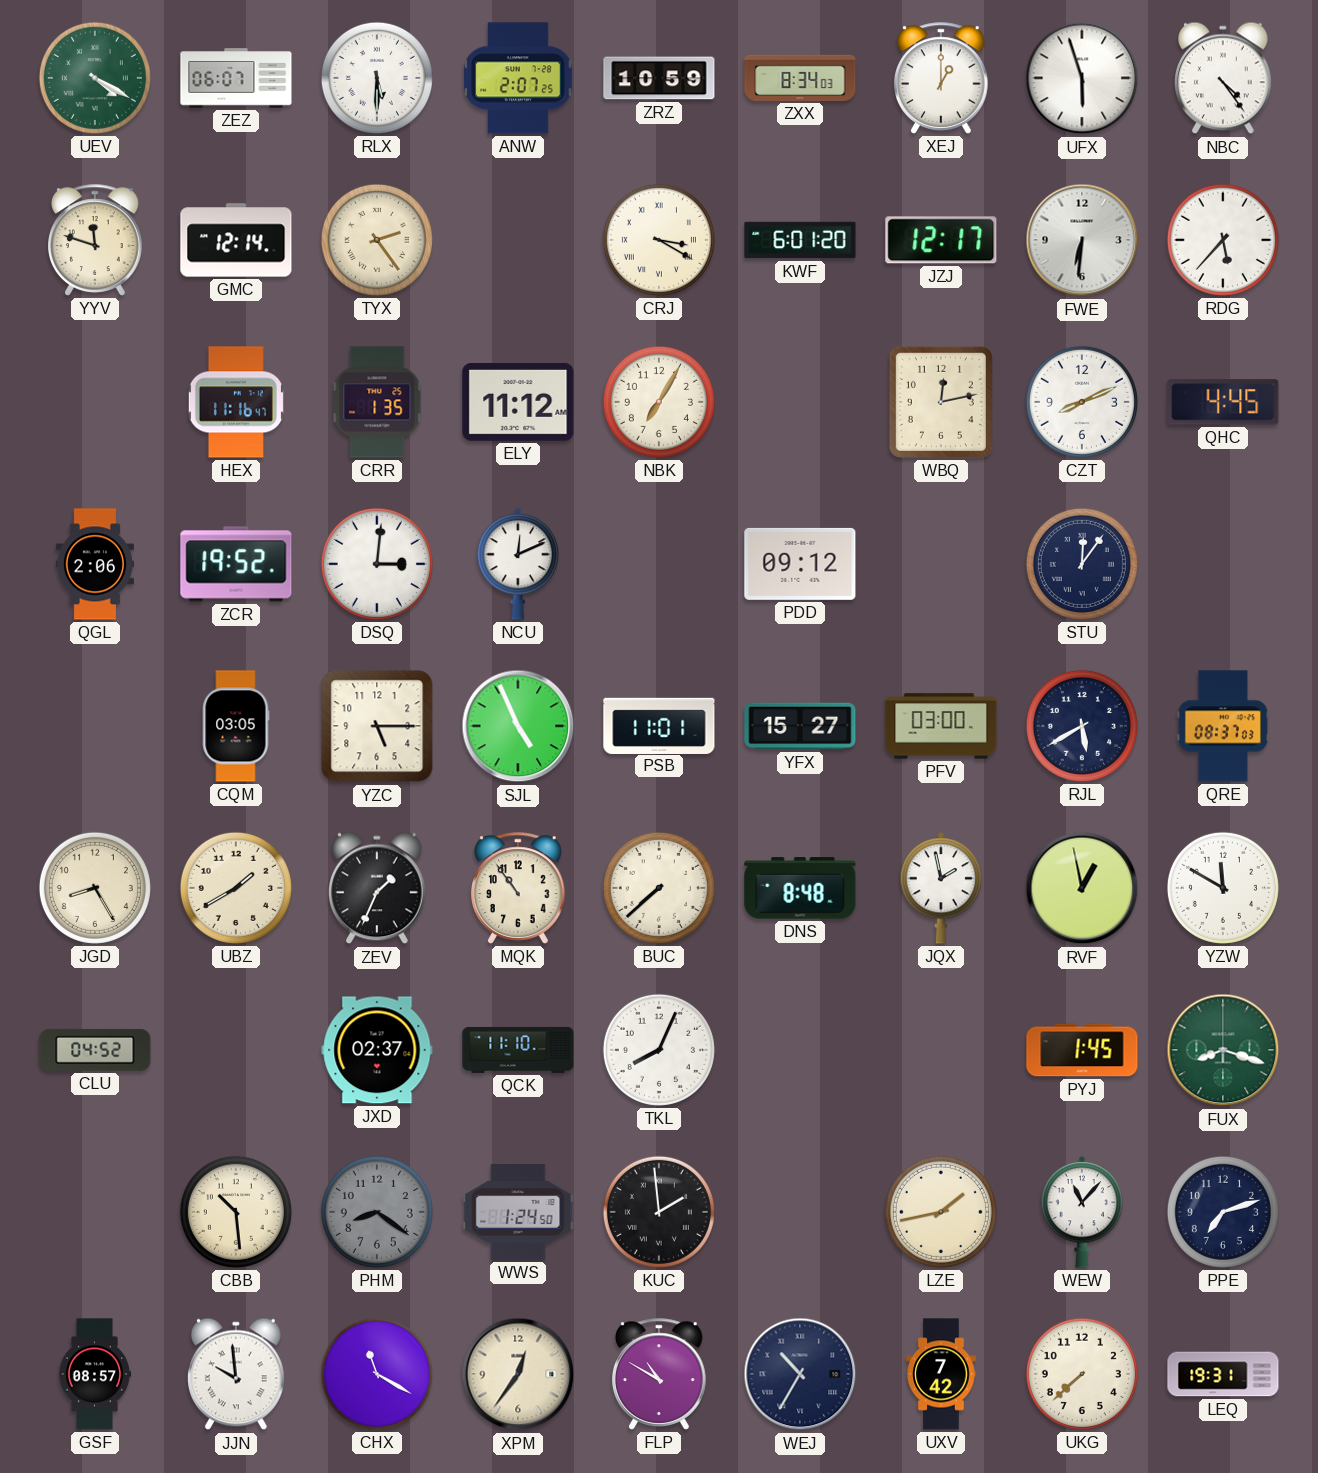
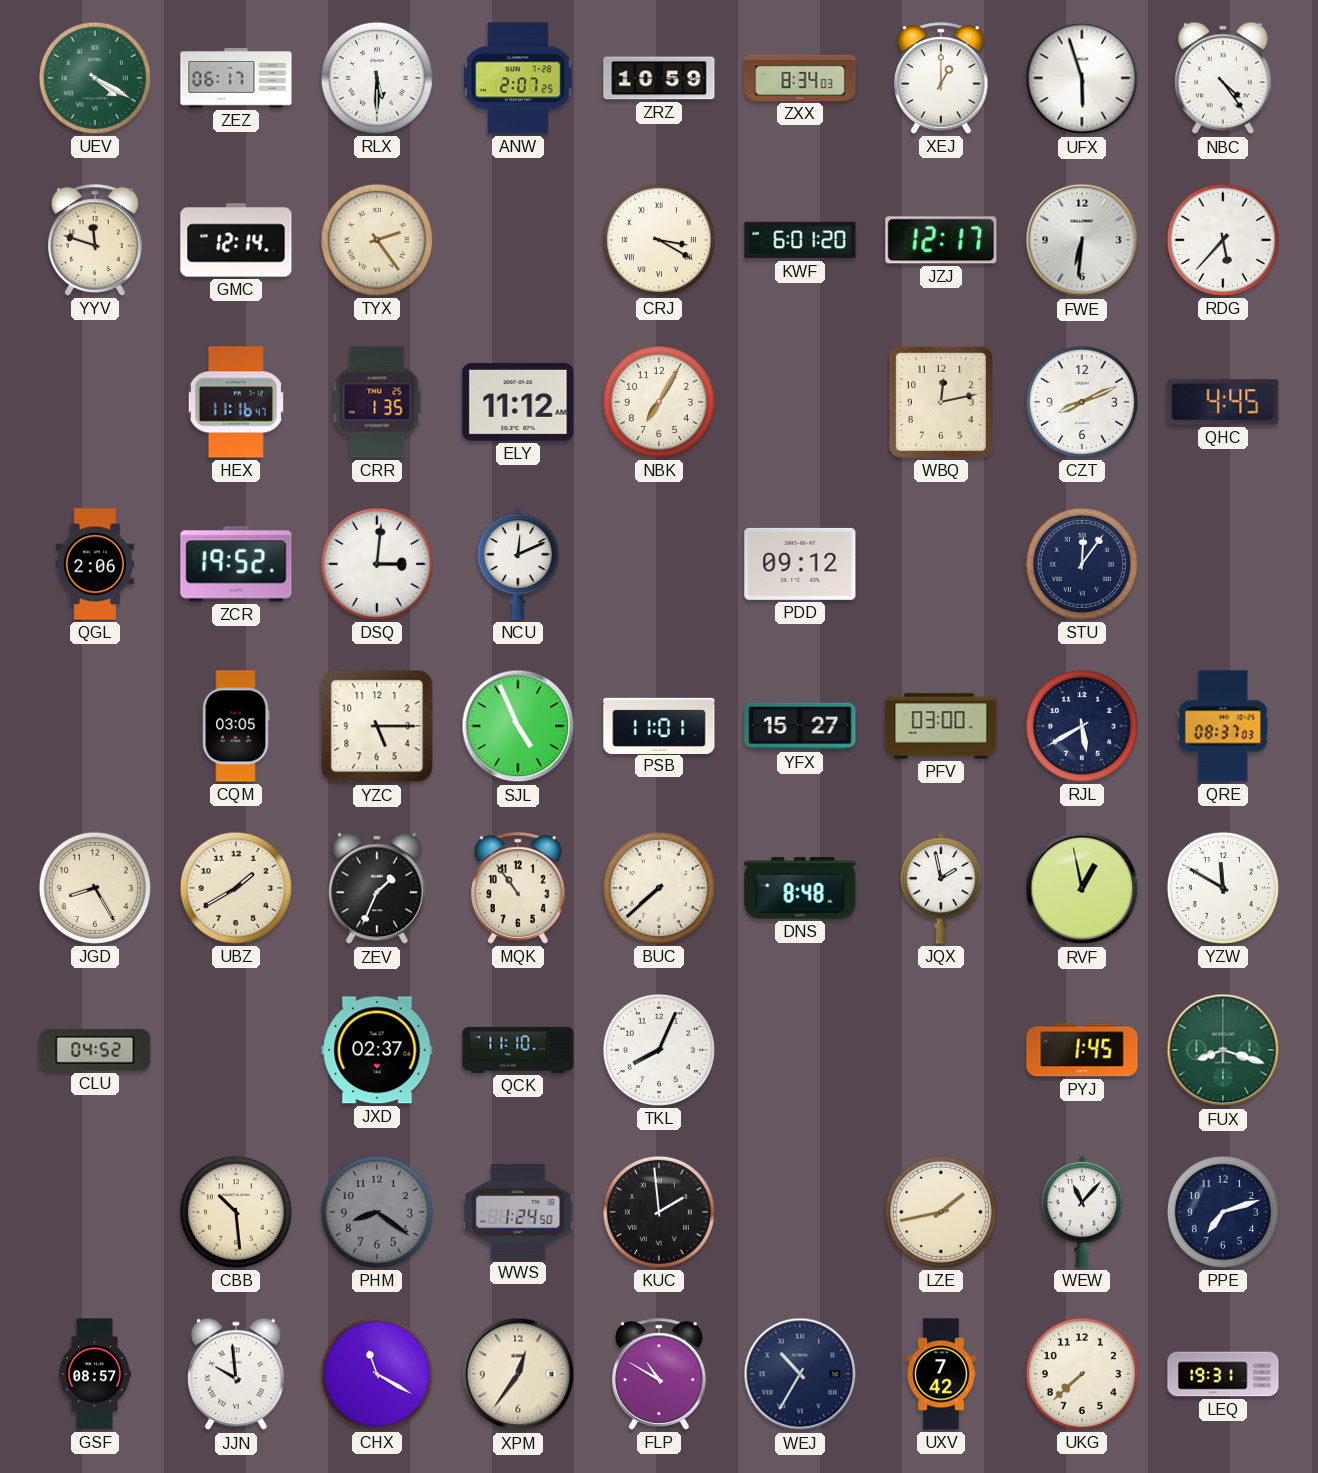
ZEZ: 06:07 -> 06:17
